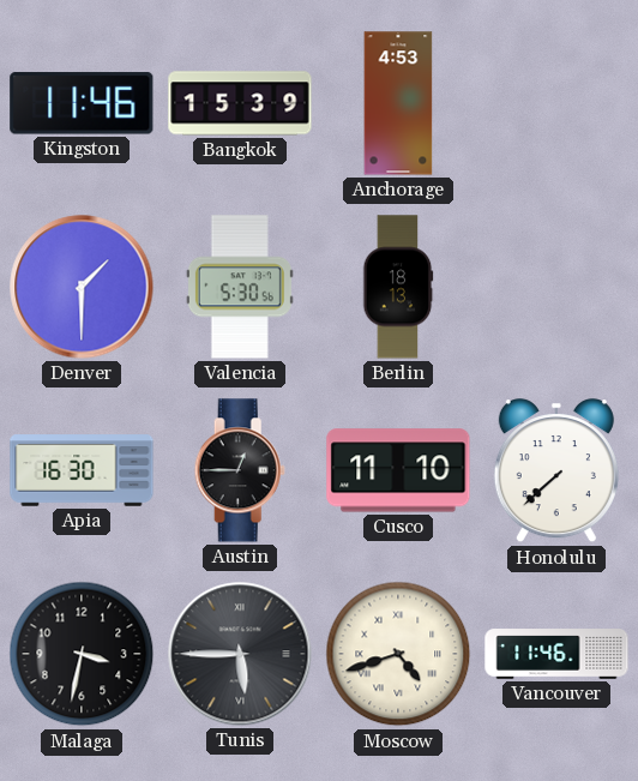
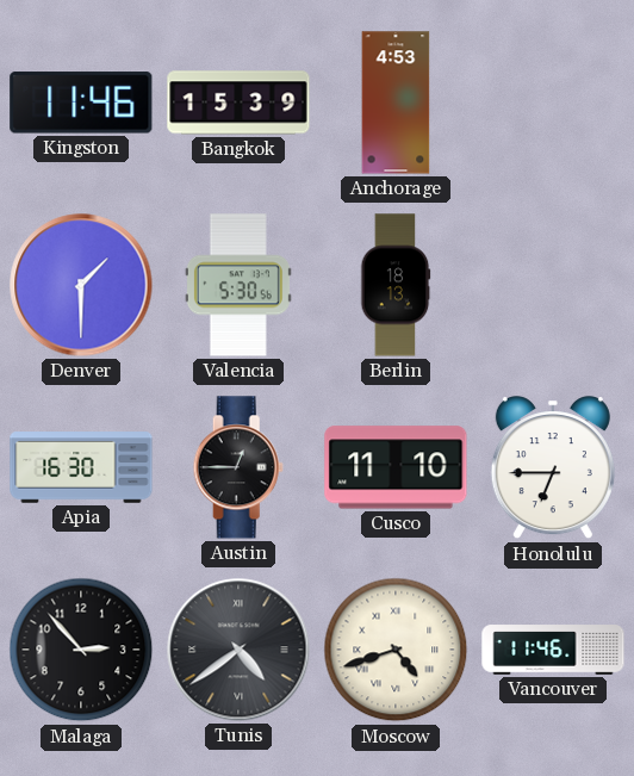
Honolulu: 7:38 -> 6:45
Malaga: 3:32 -> 2:53
Tunis: 5:45 -> 4:39
